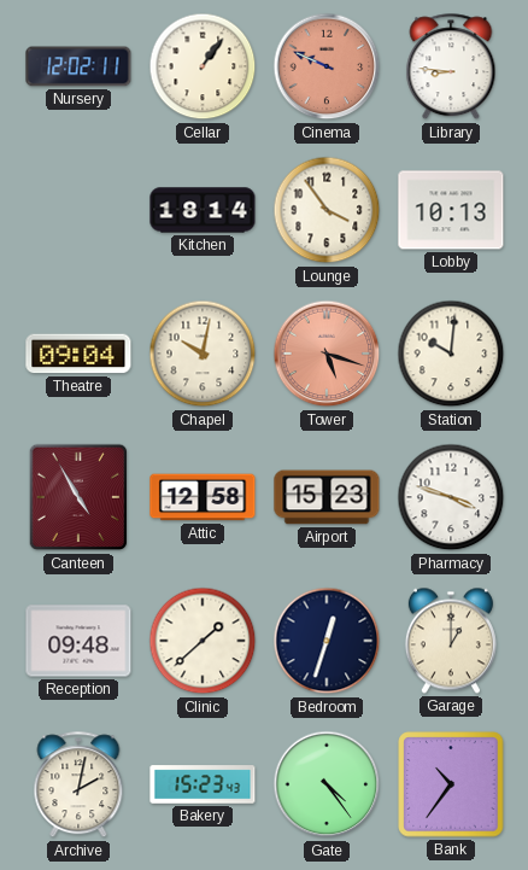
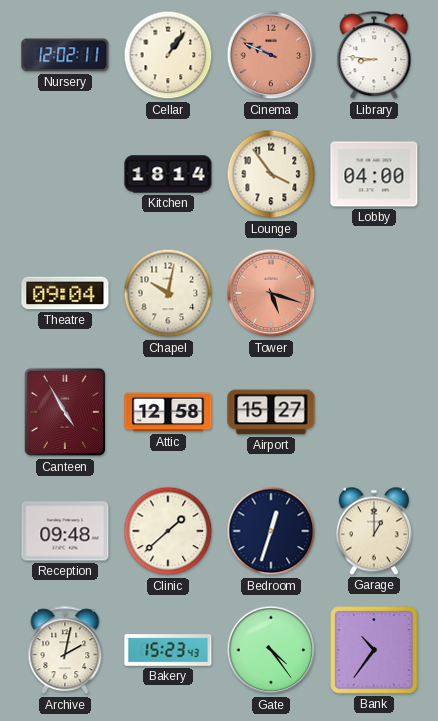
Lobby: 10:13 -> 04:00
Station: 10:01 -> none
Airport: 15:23 -> 15:27
Pharmacy: 3:48 -> none
